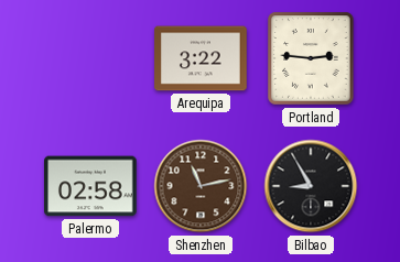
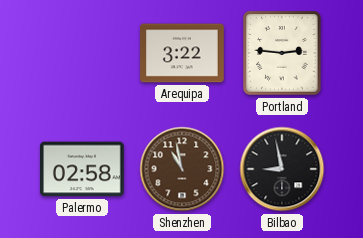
Shenzhen: 11:13 -> 10:58
Bilbao: 8:55 -> 8:58
